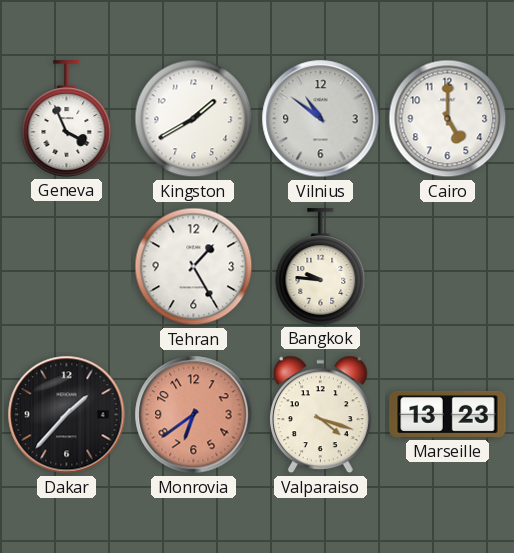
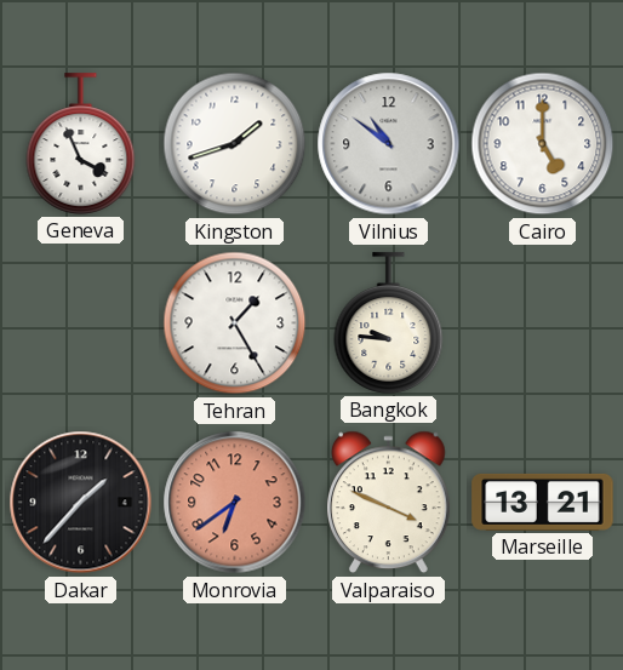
Kingston: 1:40 -> 1:42
Valparaiso: 4:18 -> 3:49
Marseille: 13:23 -> 13:21
